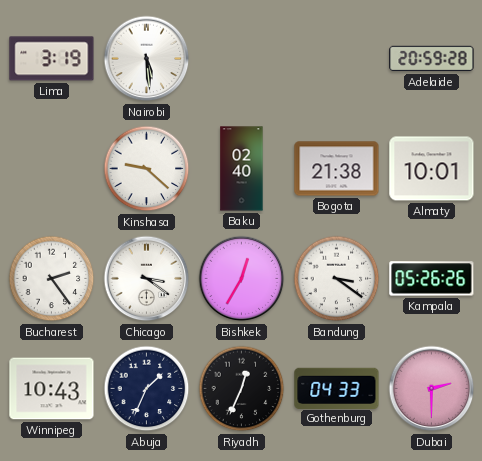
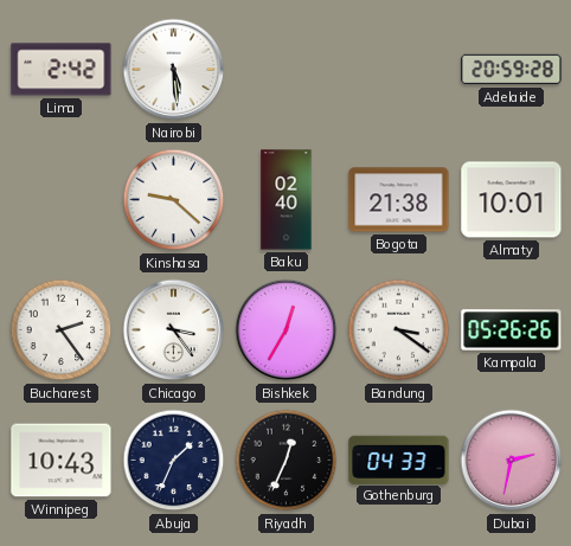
Lima: 3:19 -> 2:42
Chicago: 3:21 -> 3:24
Dubai: 2:30 -> 2:32
